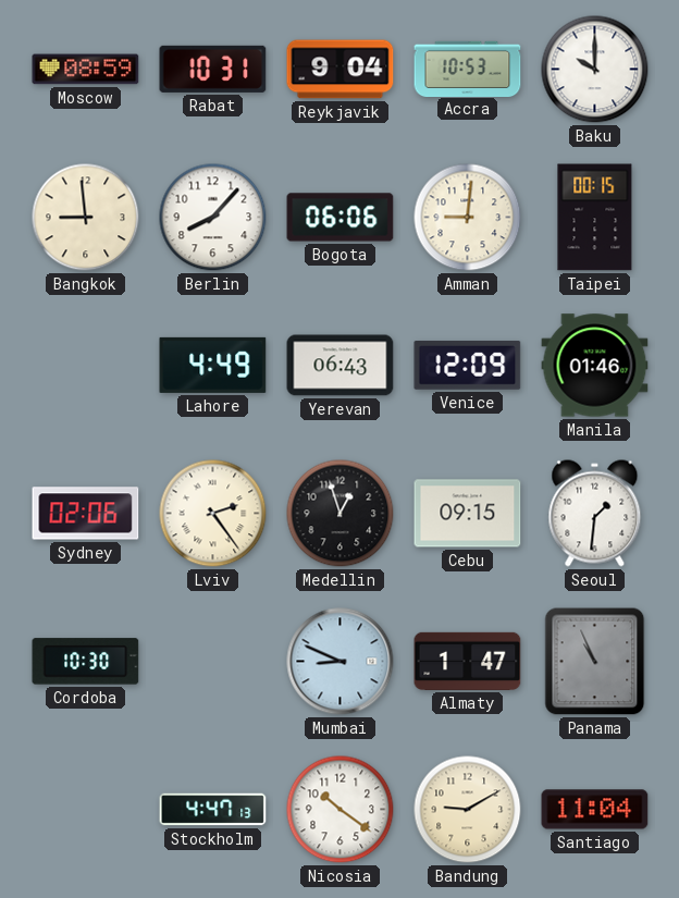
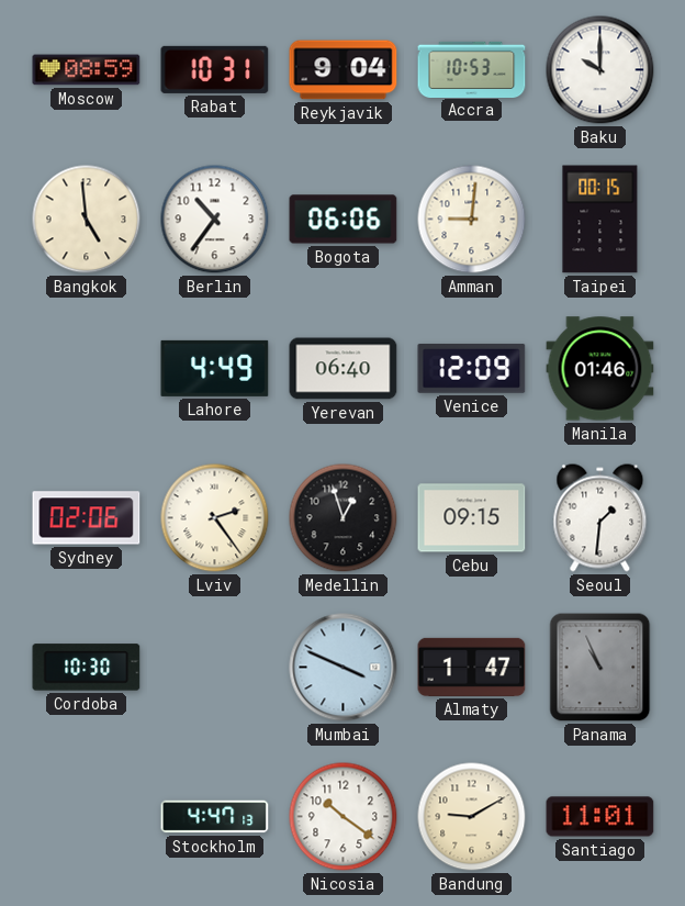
Bangkok: 8:59 -> 4:59
Berlin: 8:07 -> 10:36
Yerevan: 06:43 -> 06:40
Mumbai: 8:49 -> 3:49
Santiago: 11:04 -> 11:01
